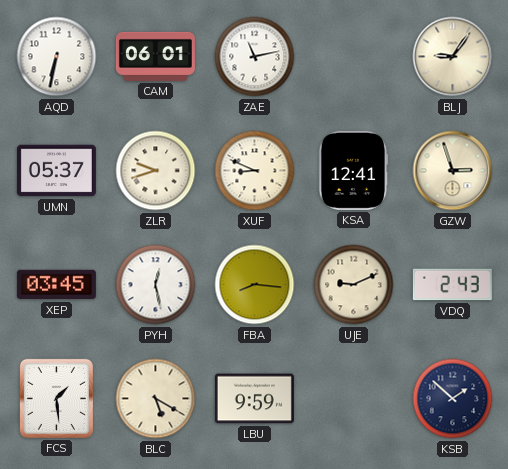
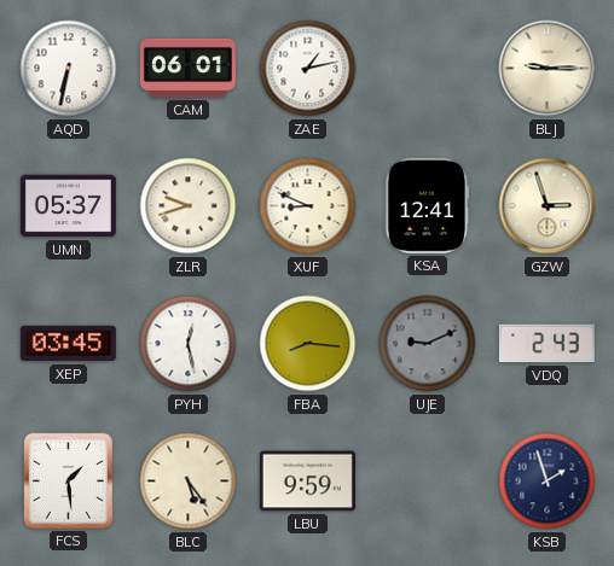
ZAE: 11:13 -> 1:13
BLJ: 9:06 -> 9:15
UJE dial: cream -> grey
BLC: 5:20 -> 5:24
KSB: 1:52 -> 1:57
